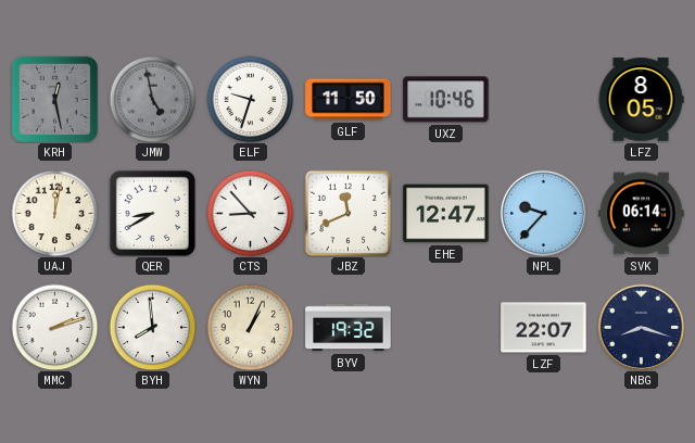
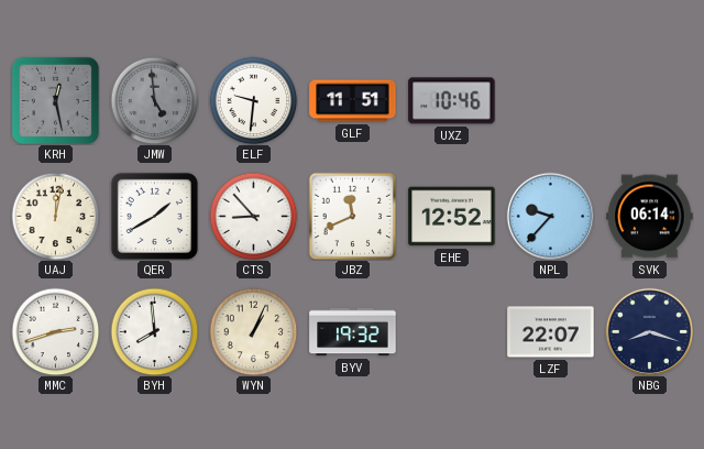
JMW: 4:58 -> 4:59
ELF: 9:33 -> 9:31
GLF: 11:50 -> 11:51
LFZ: 8:05 -> none
QER: 8:40 -> 1:40
EHE: 12:47 -> 12:52
MMC: 2:12 -> 2:42
